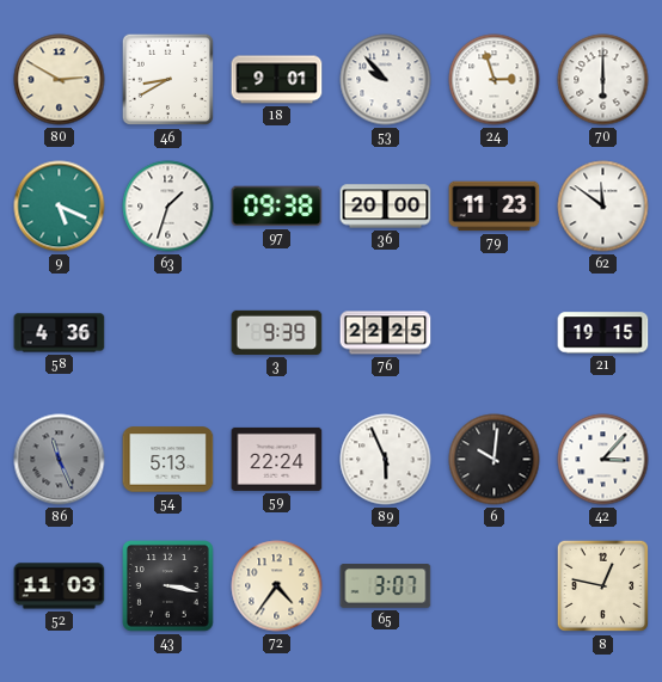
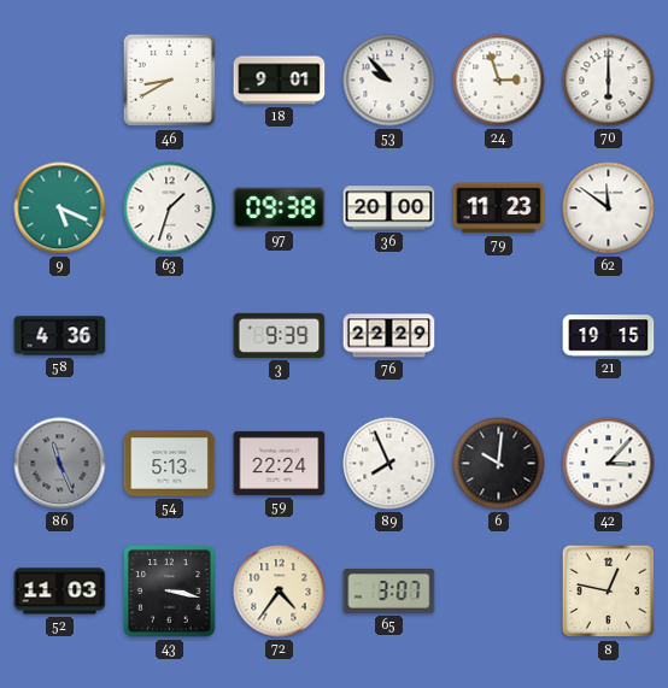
80: 2:50 -> none
76: 22:25 -> 22:29
89: 5:56 -> 7:56
